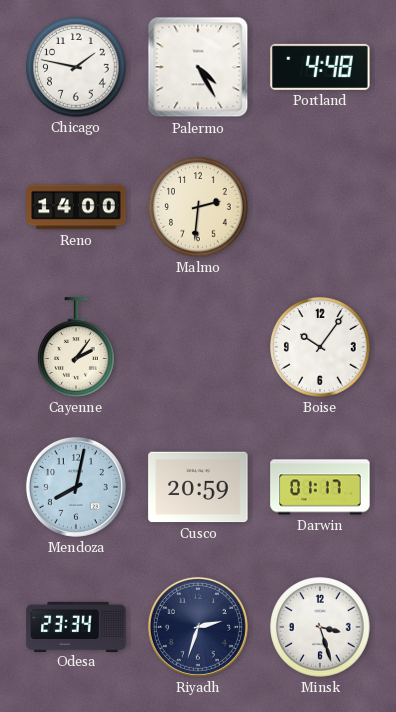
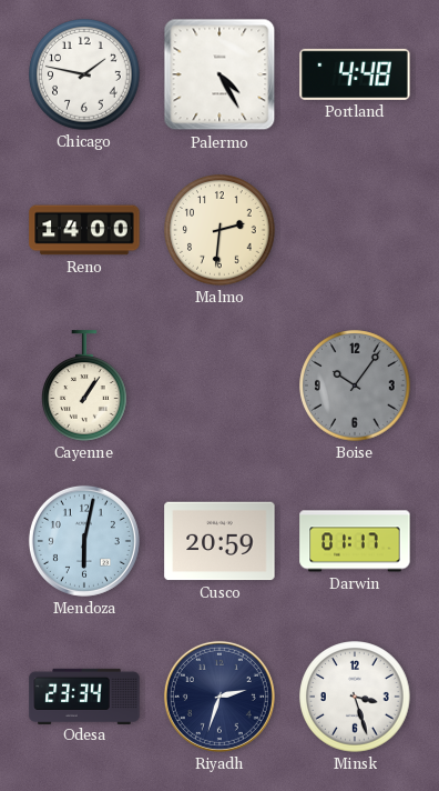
Cayenne: 2:06 -> 1:06
Boise dial: white -> grey
Mendoza: 8:02 -> 6:02
